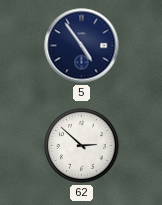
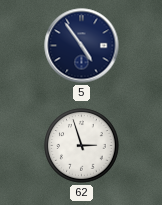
62: 2:52 -> 2:57
